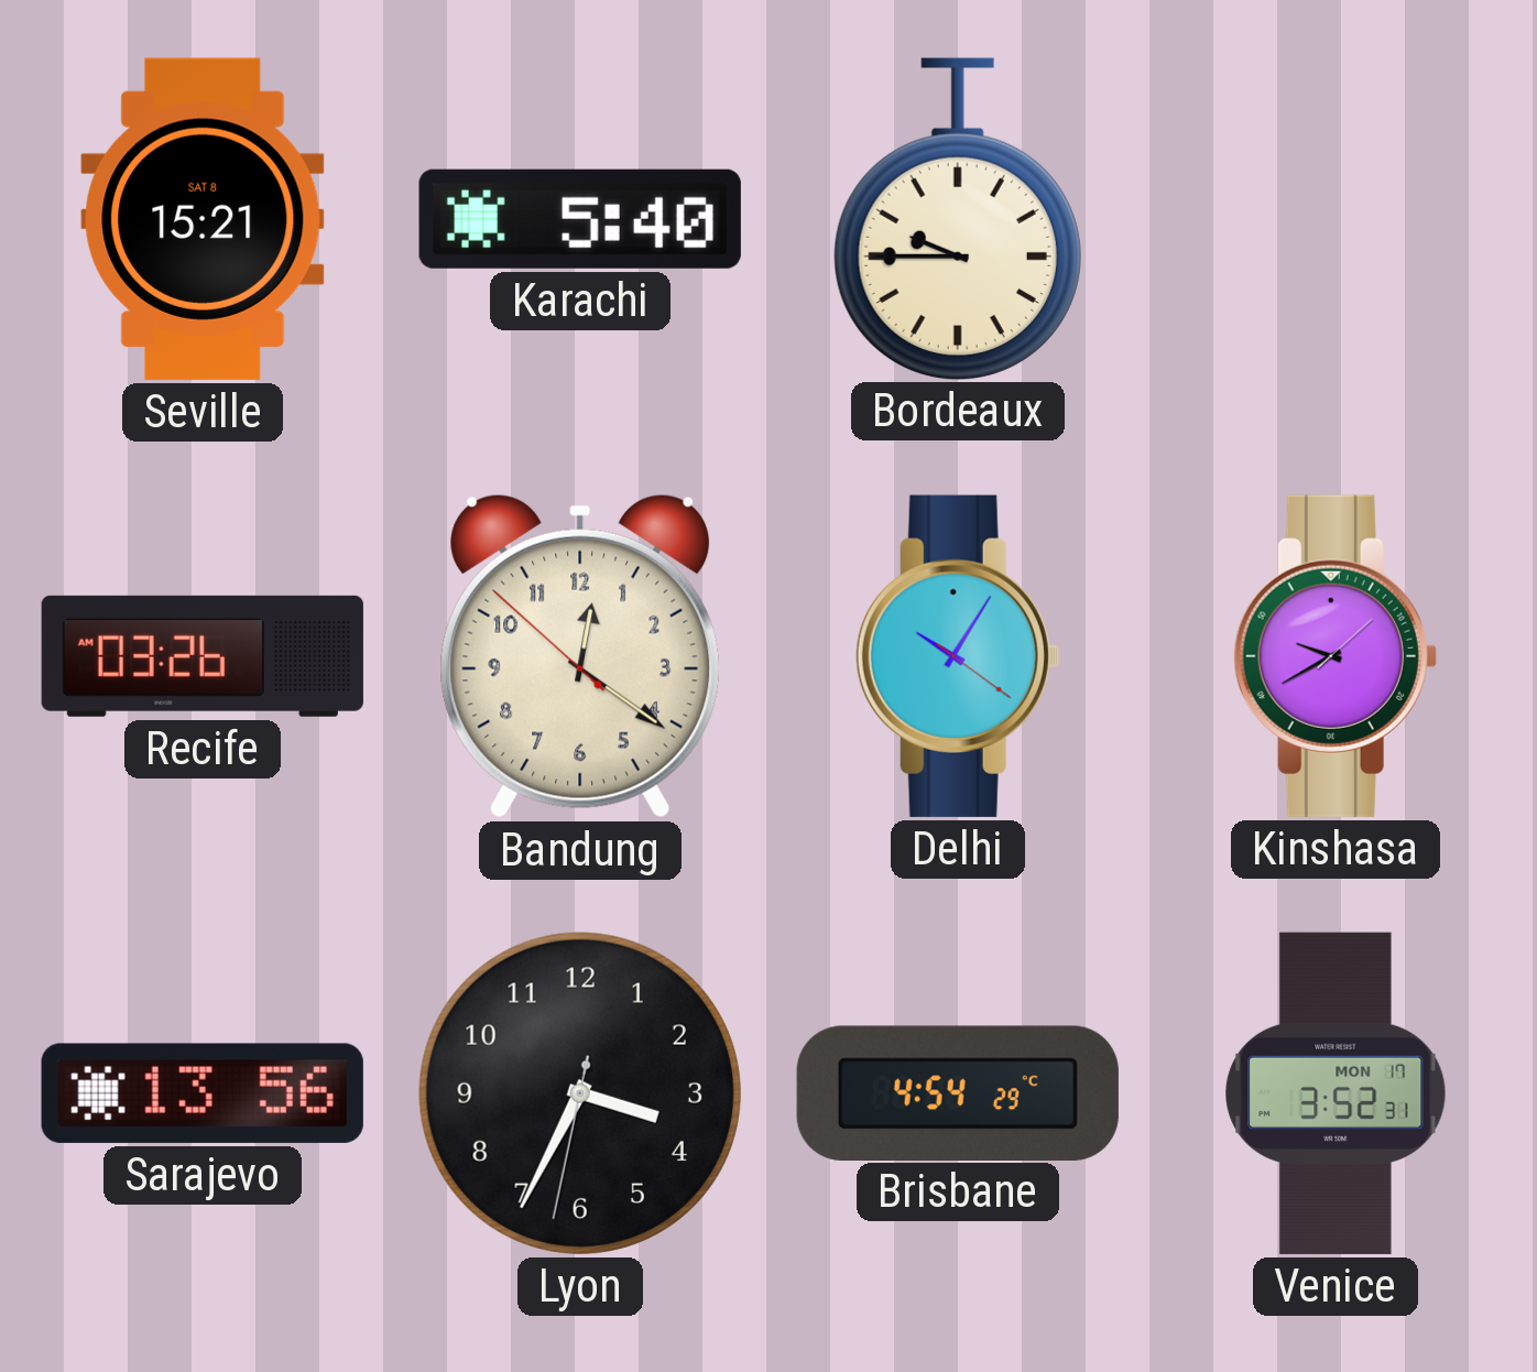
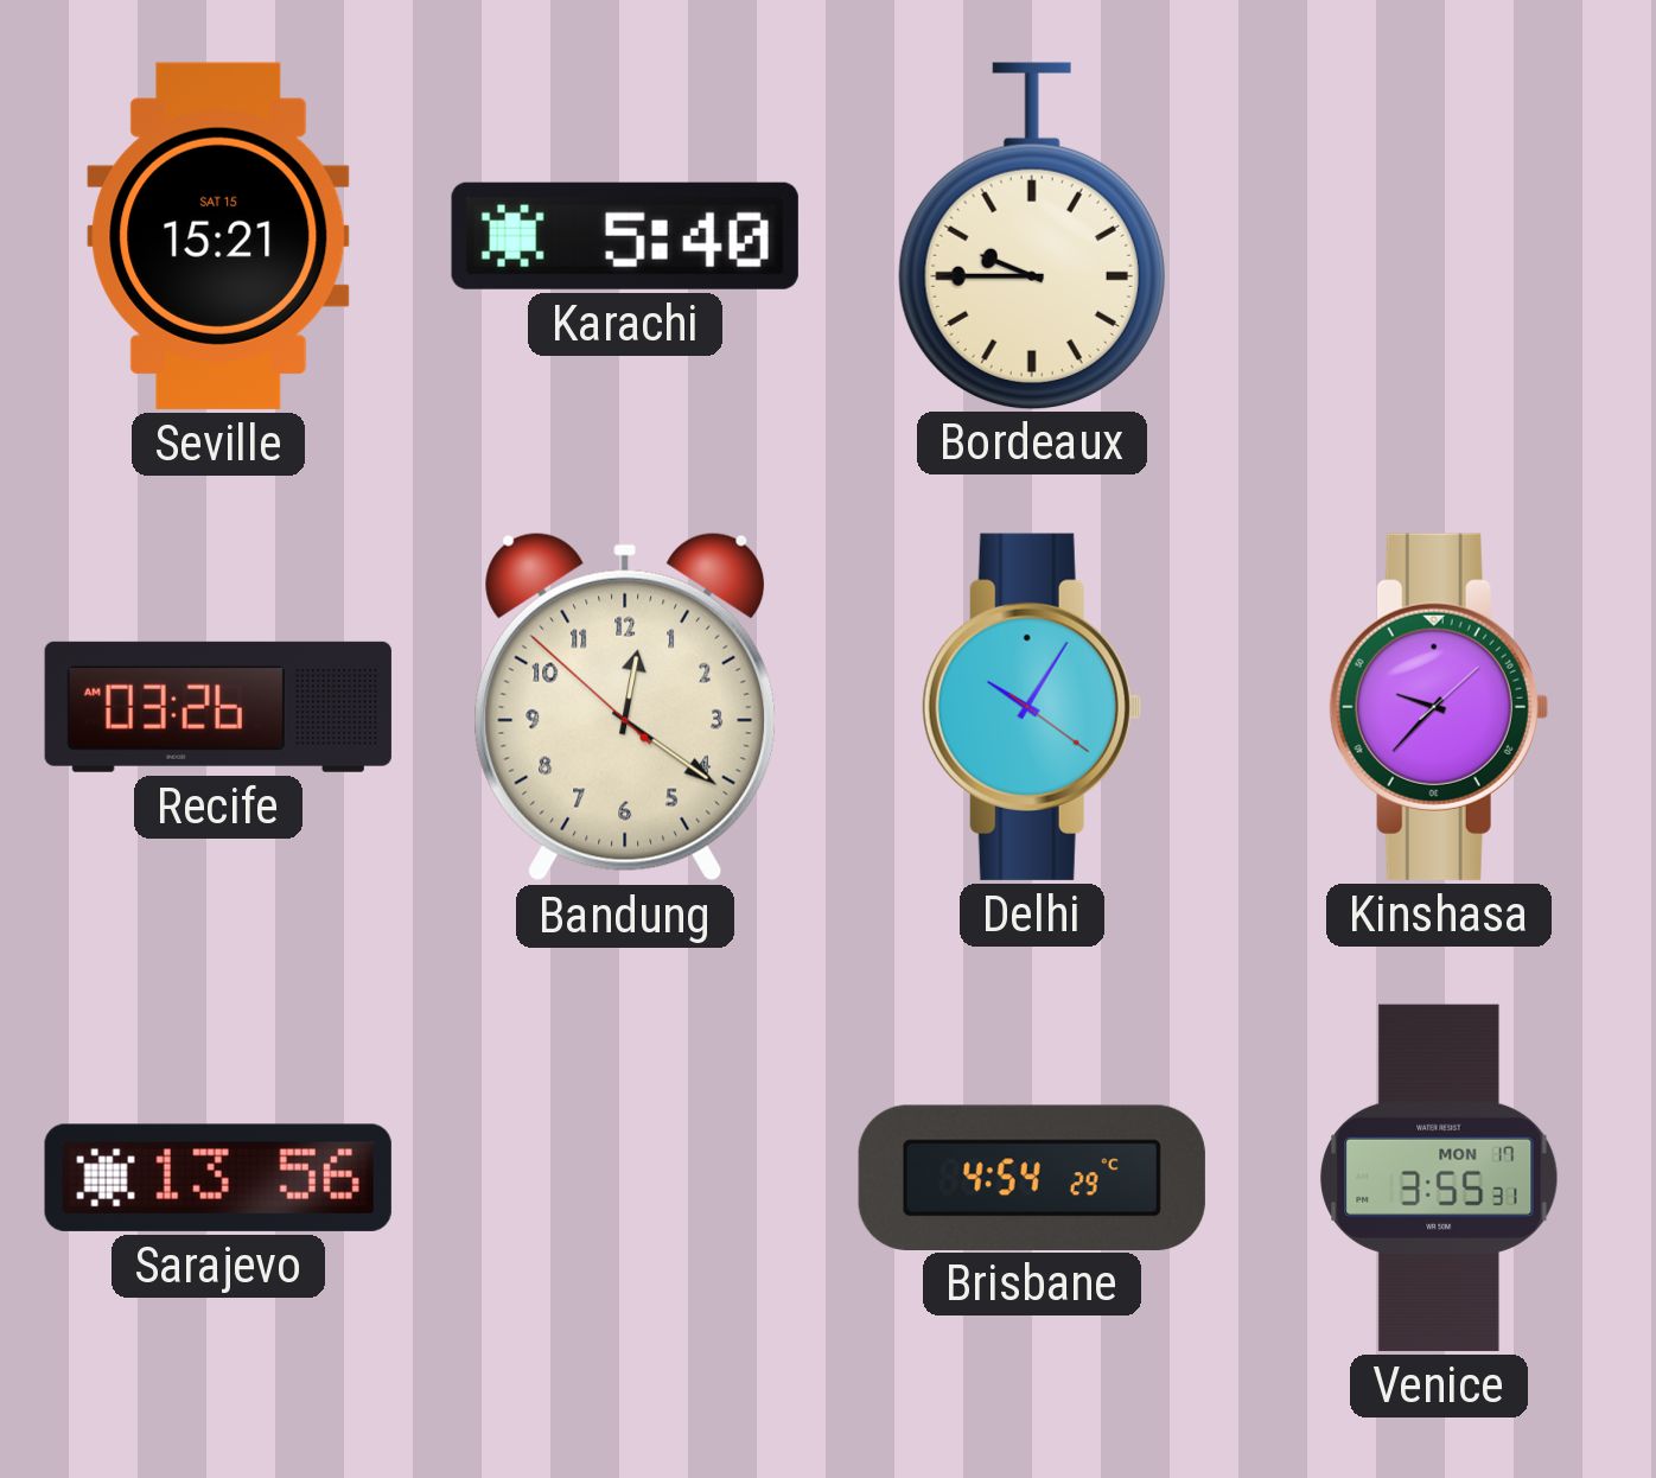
Seville date: SAT 8 -> SAT 15
Kinshasa: 9:40 -> 9:37
Lyon: 3:34 -> none
Venice: 3:52 -> 3:55
